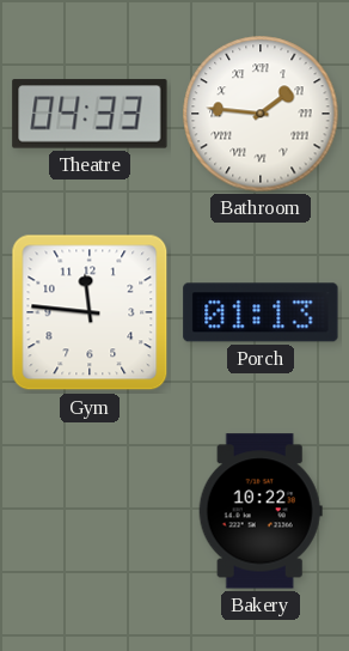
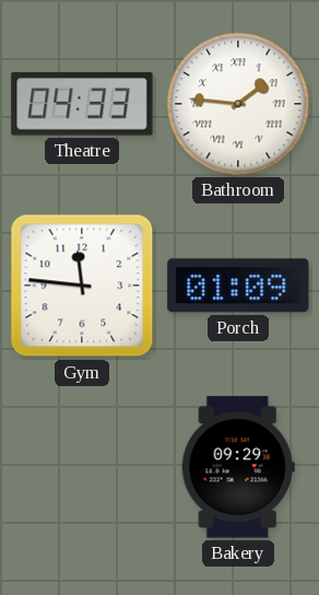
Porch: 01:13 -> 01:09
Bakery: 10:22 -> 09:29
